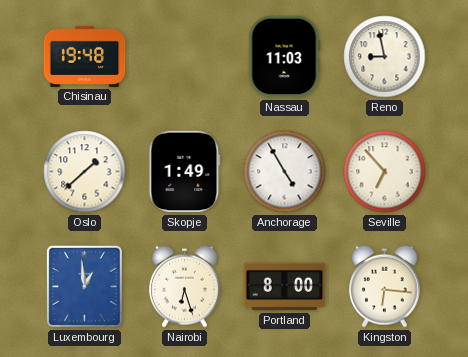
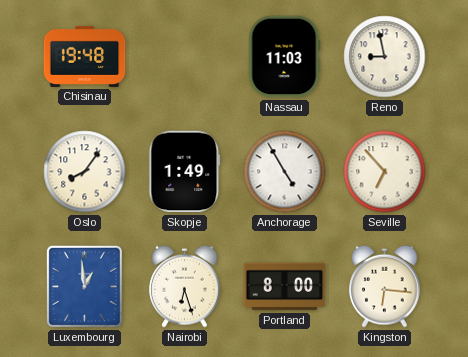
Oslo: 1:38 -> 8:06
